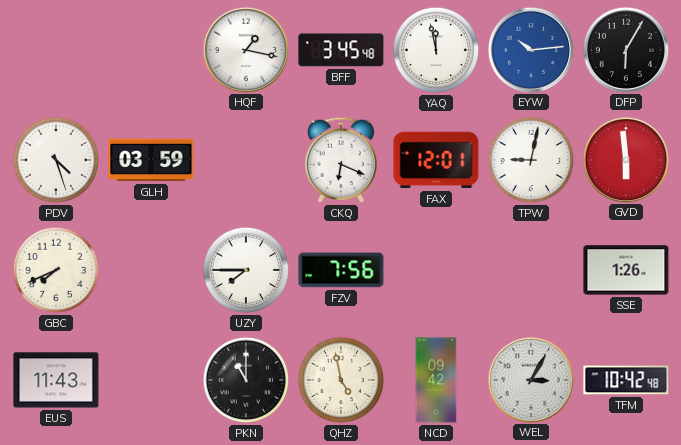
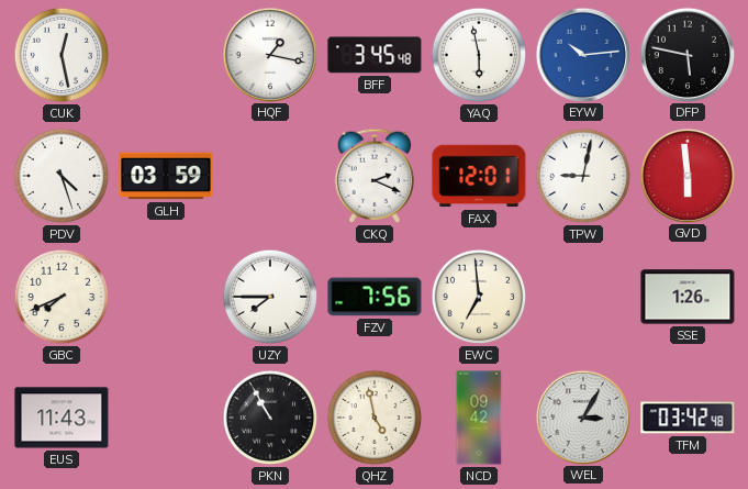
CUK: none -> 12:28
YAQ: 11:58 -> 5:58
DFP: 6:05 -> 5:47
CKQ: 6:19 -> 2:19
EWC: none -> 6:59
PKN: 11:00 -> 10:55
TFM: 10:42 -> 03:42
